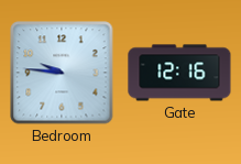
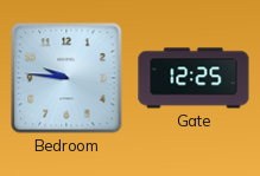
Gate: 12:16 -> 12:25
